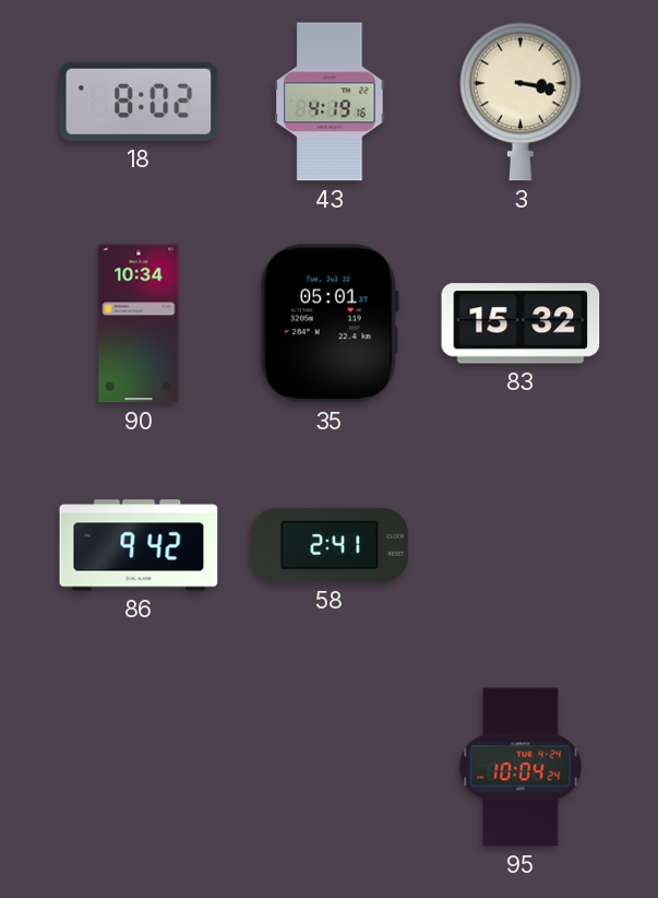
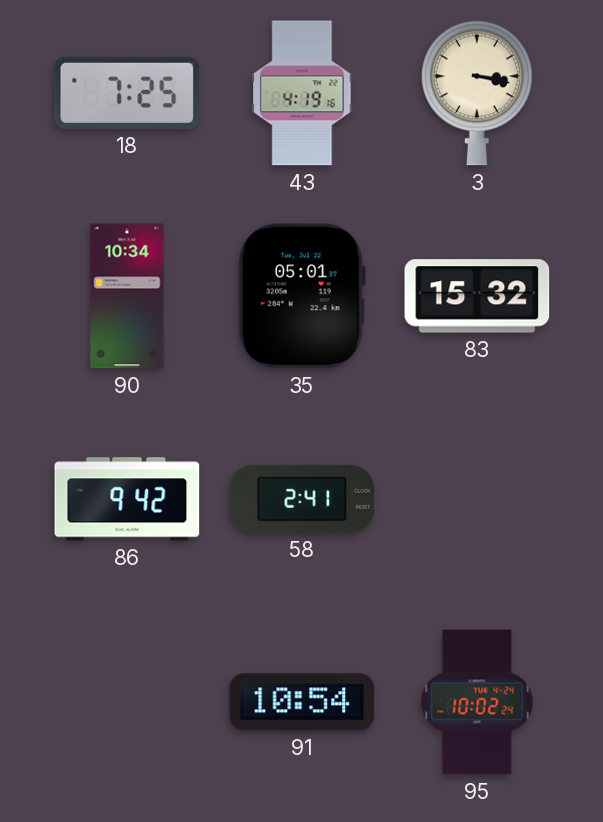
18: 8:02 -> 7:25
91: none -> 10:54
95: 10:04 -> 10:02
